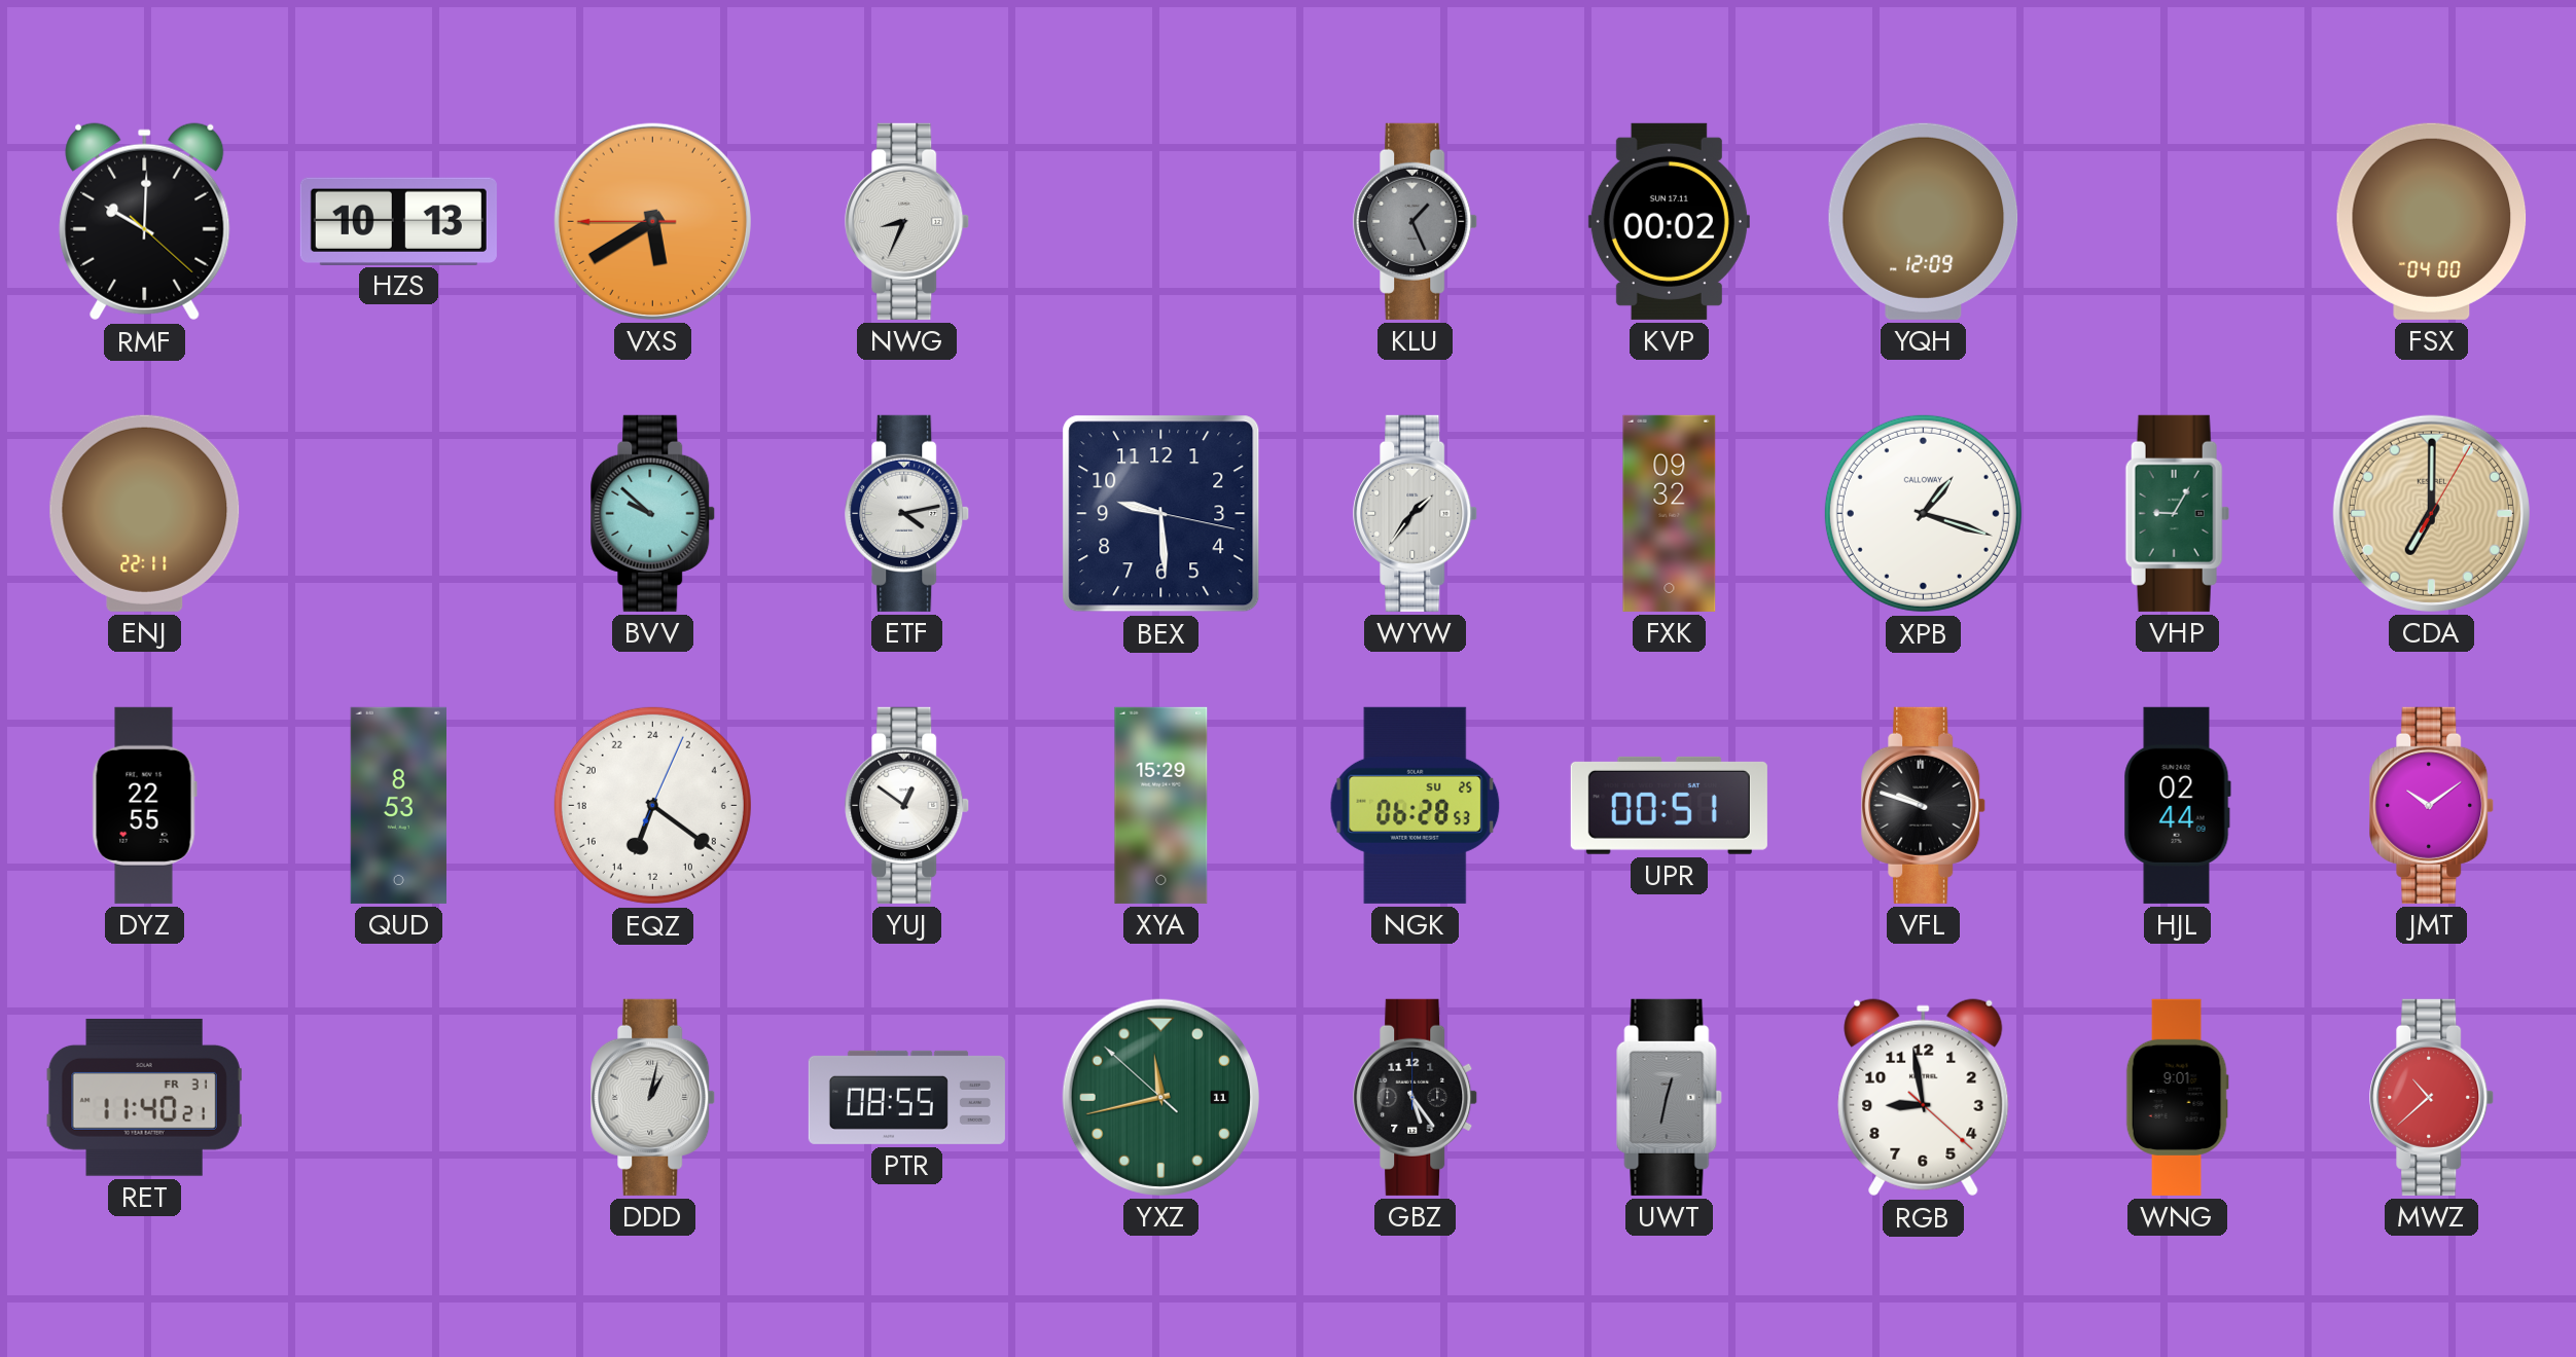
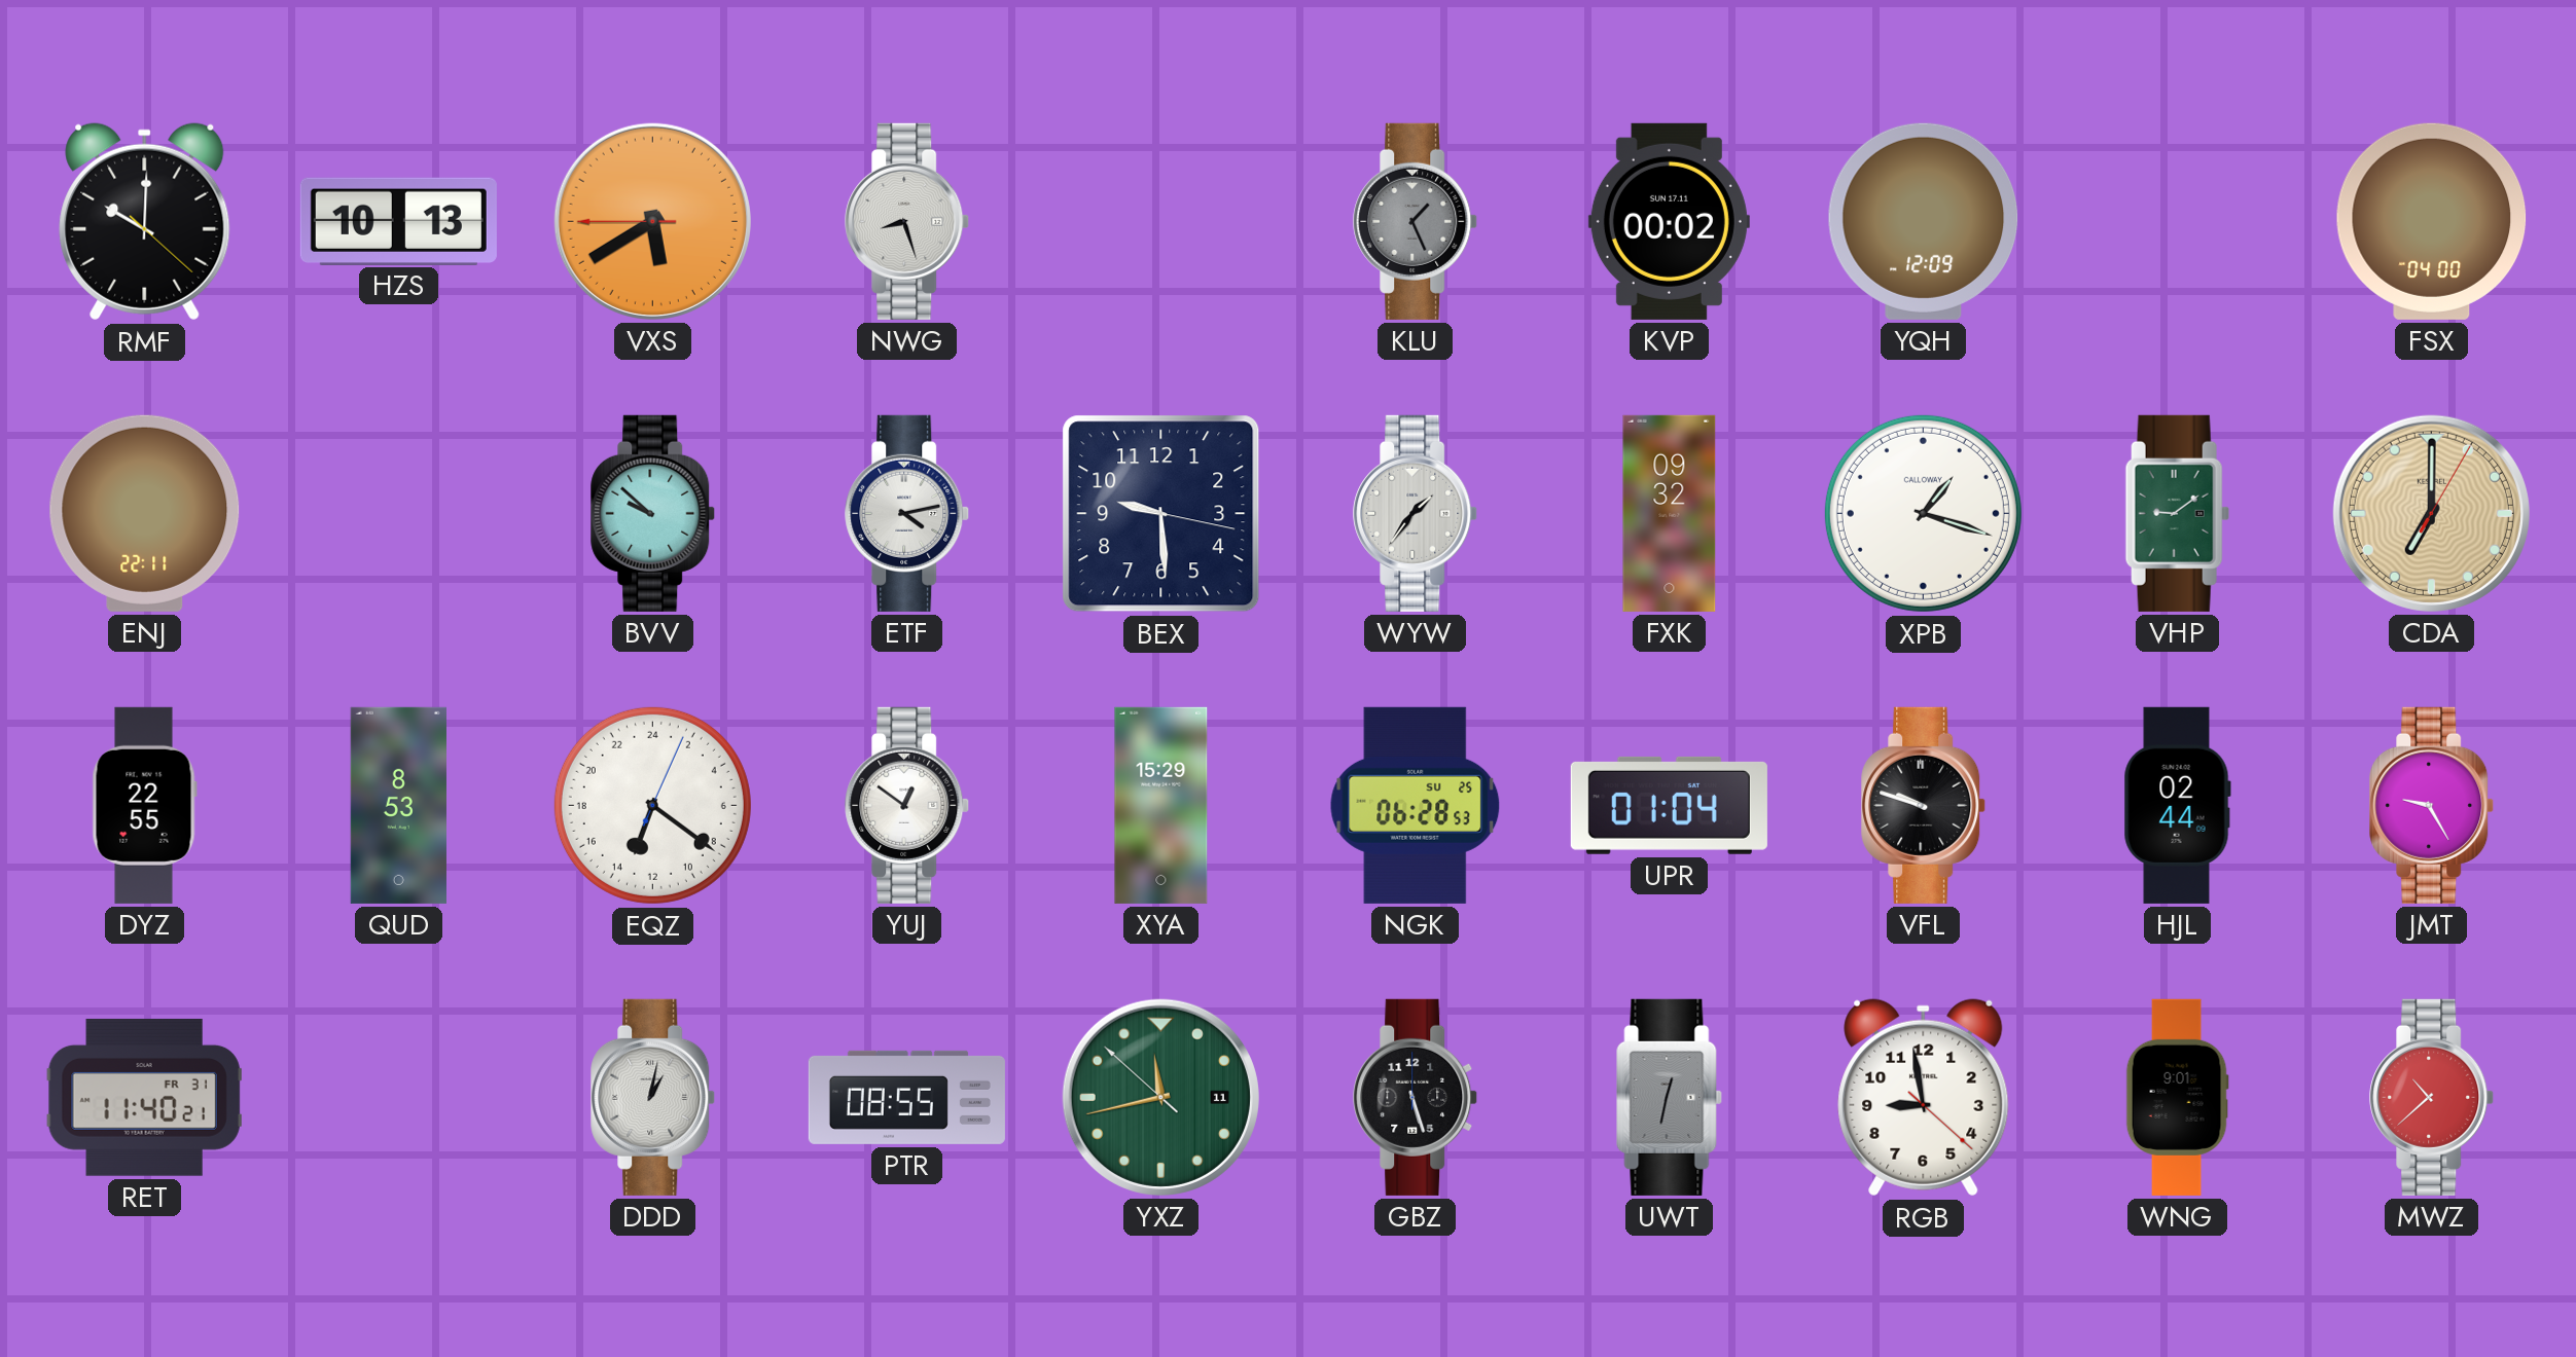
NWG: 8:34 -> 8:27
VHP: 9:05 -> 9:09
UPR: 00:51 -> 01:04
JMT: 10:09 -> 9:25
GBZ: 5:24 -> 5:27
